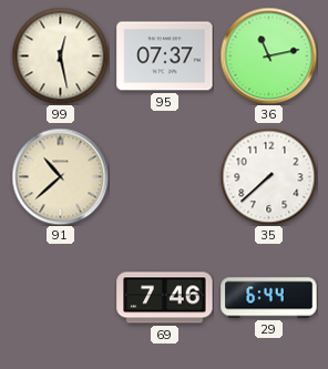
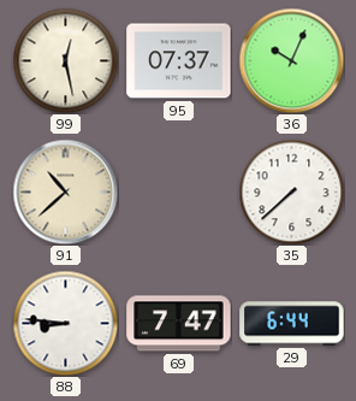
36: 11:13 -> 10:04
88: none -> 8:46
69: 7:46 -> 7:47
